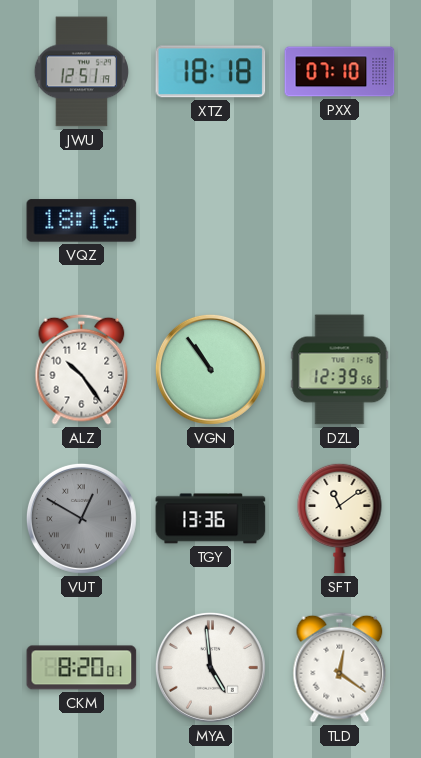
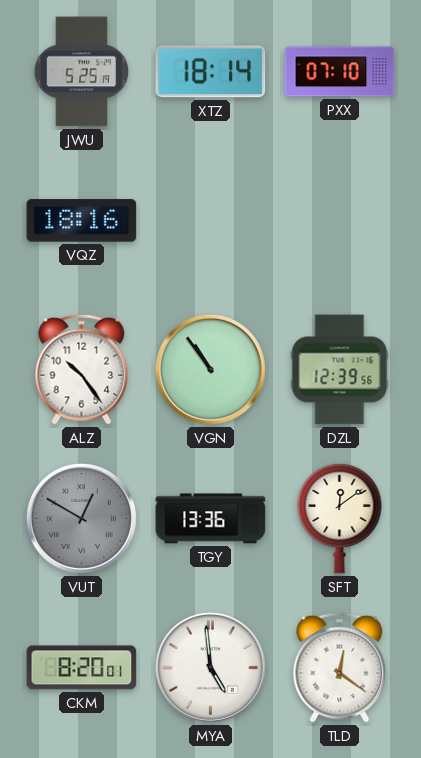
JWU: 12:51 -> 5:25
XTZ: 18:18 -> 18:14
SFT: 11:09 -> 12:09
